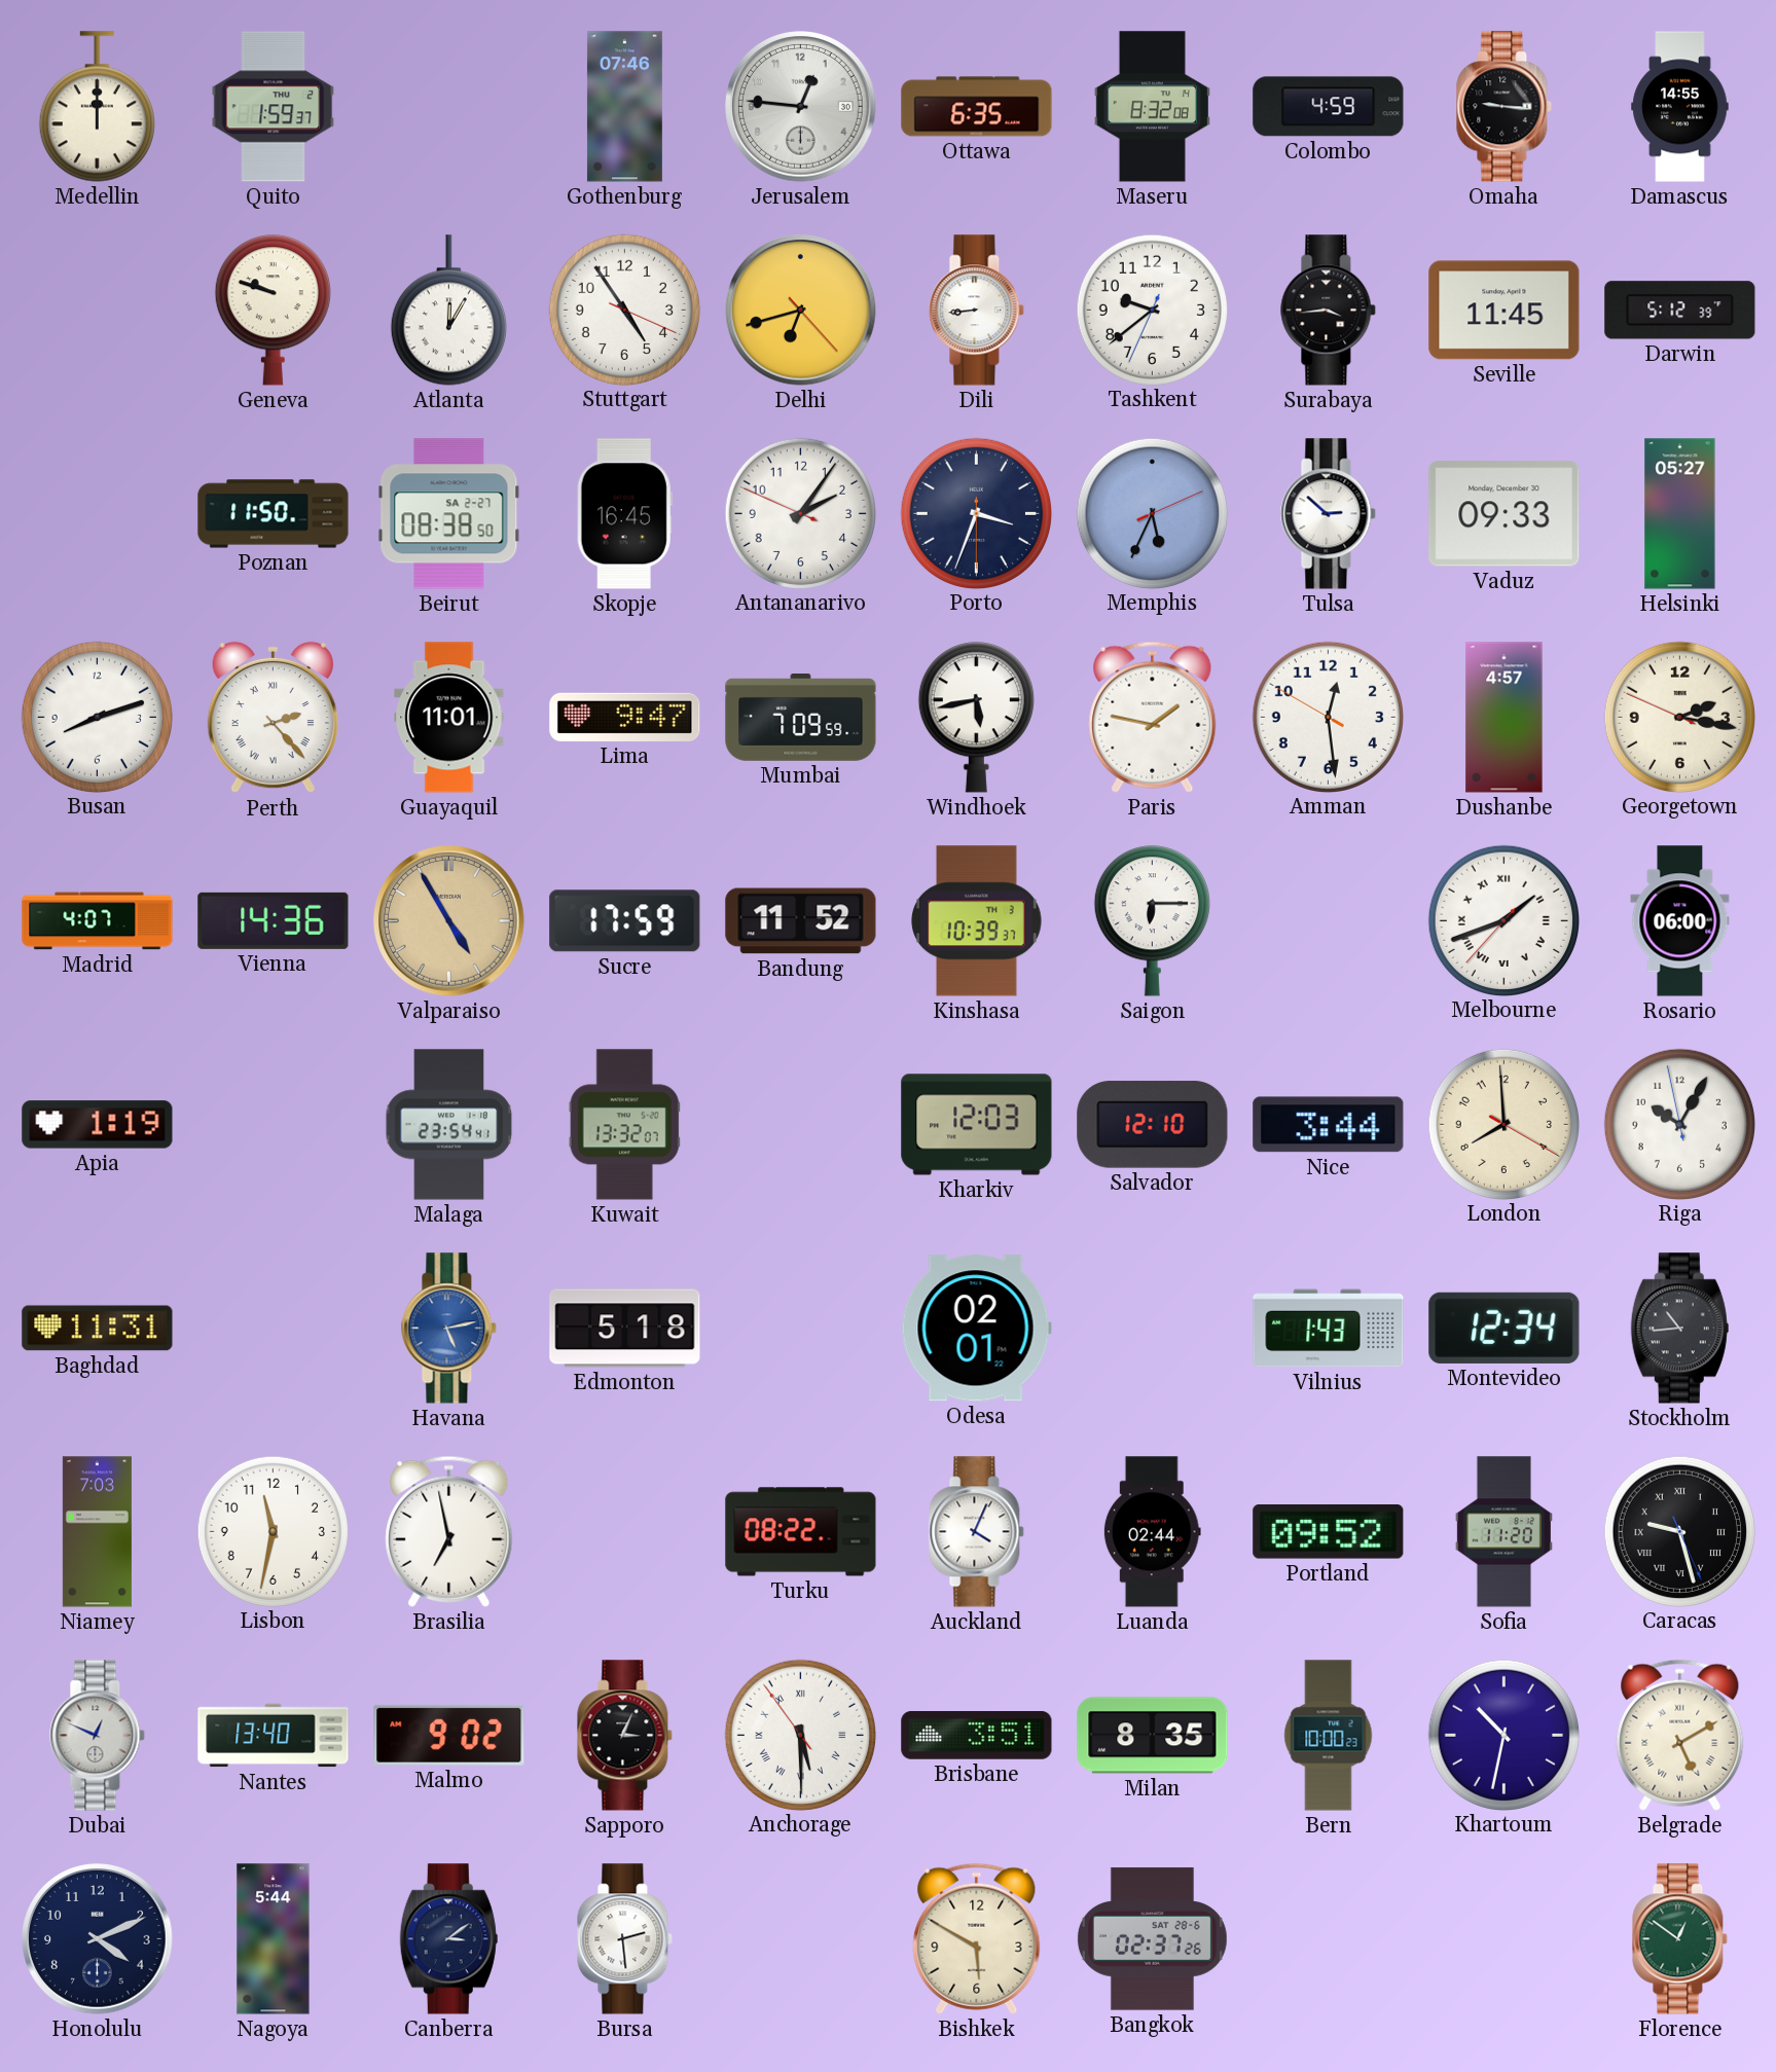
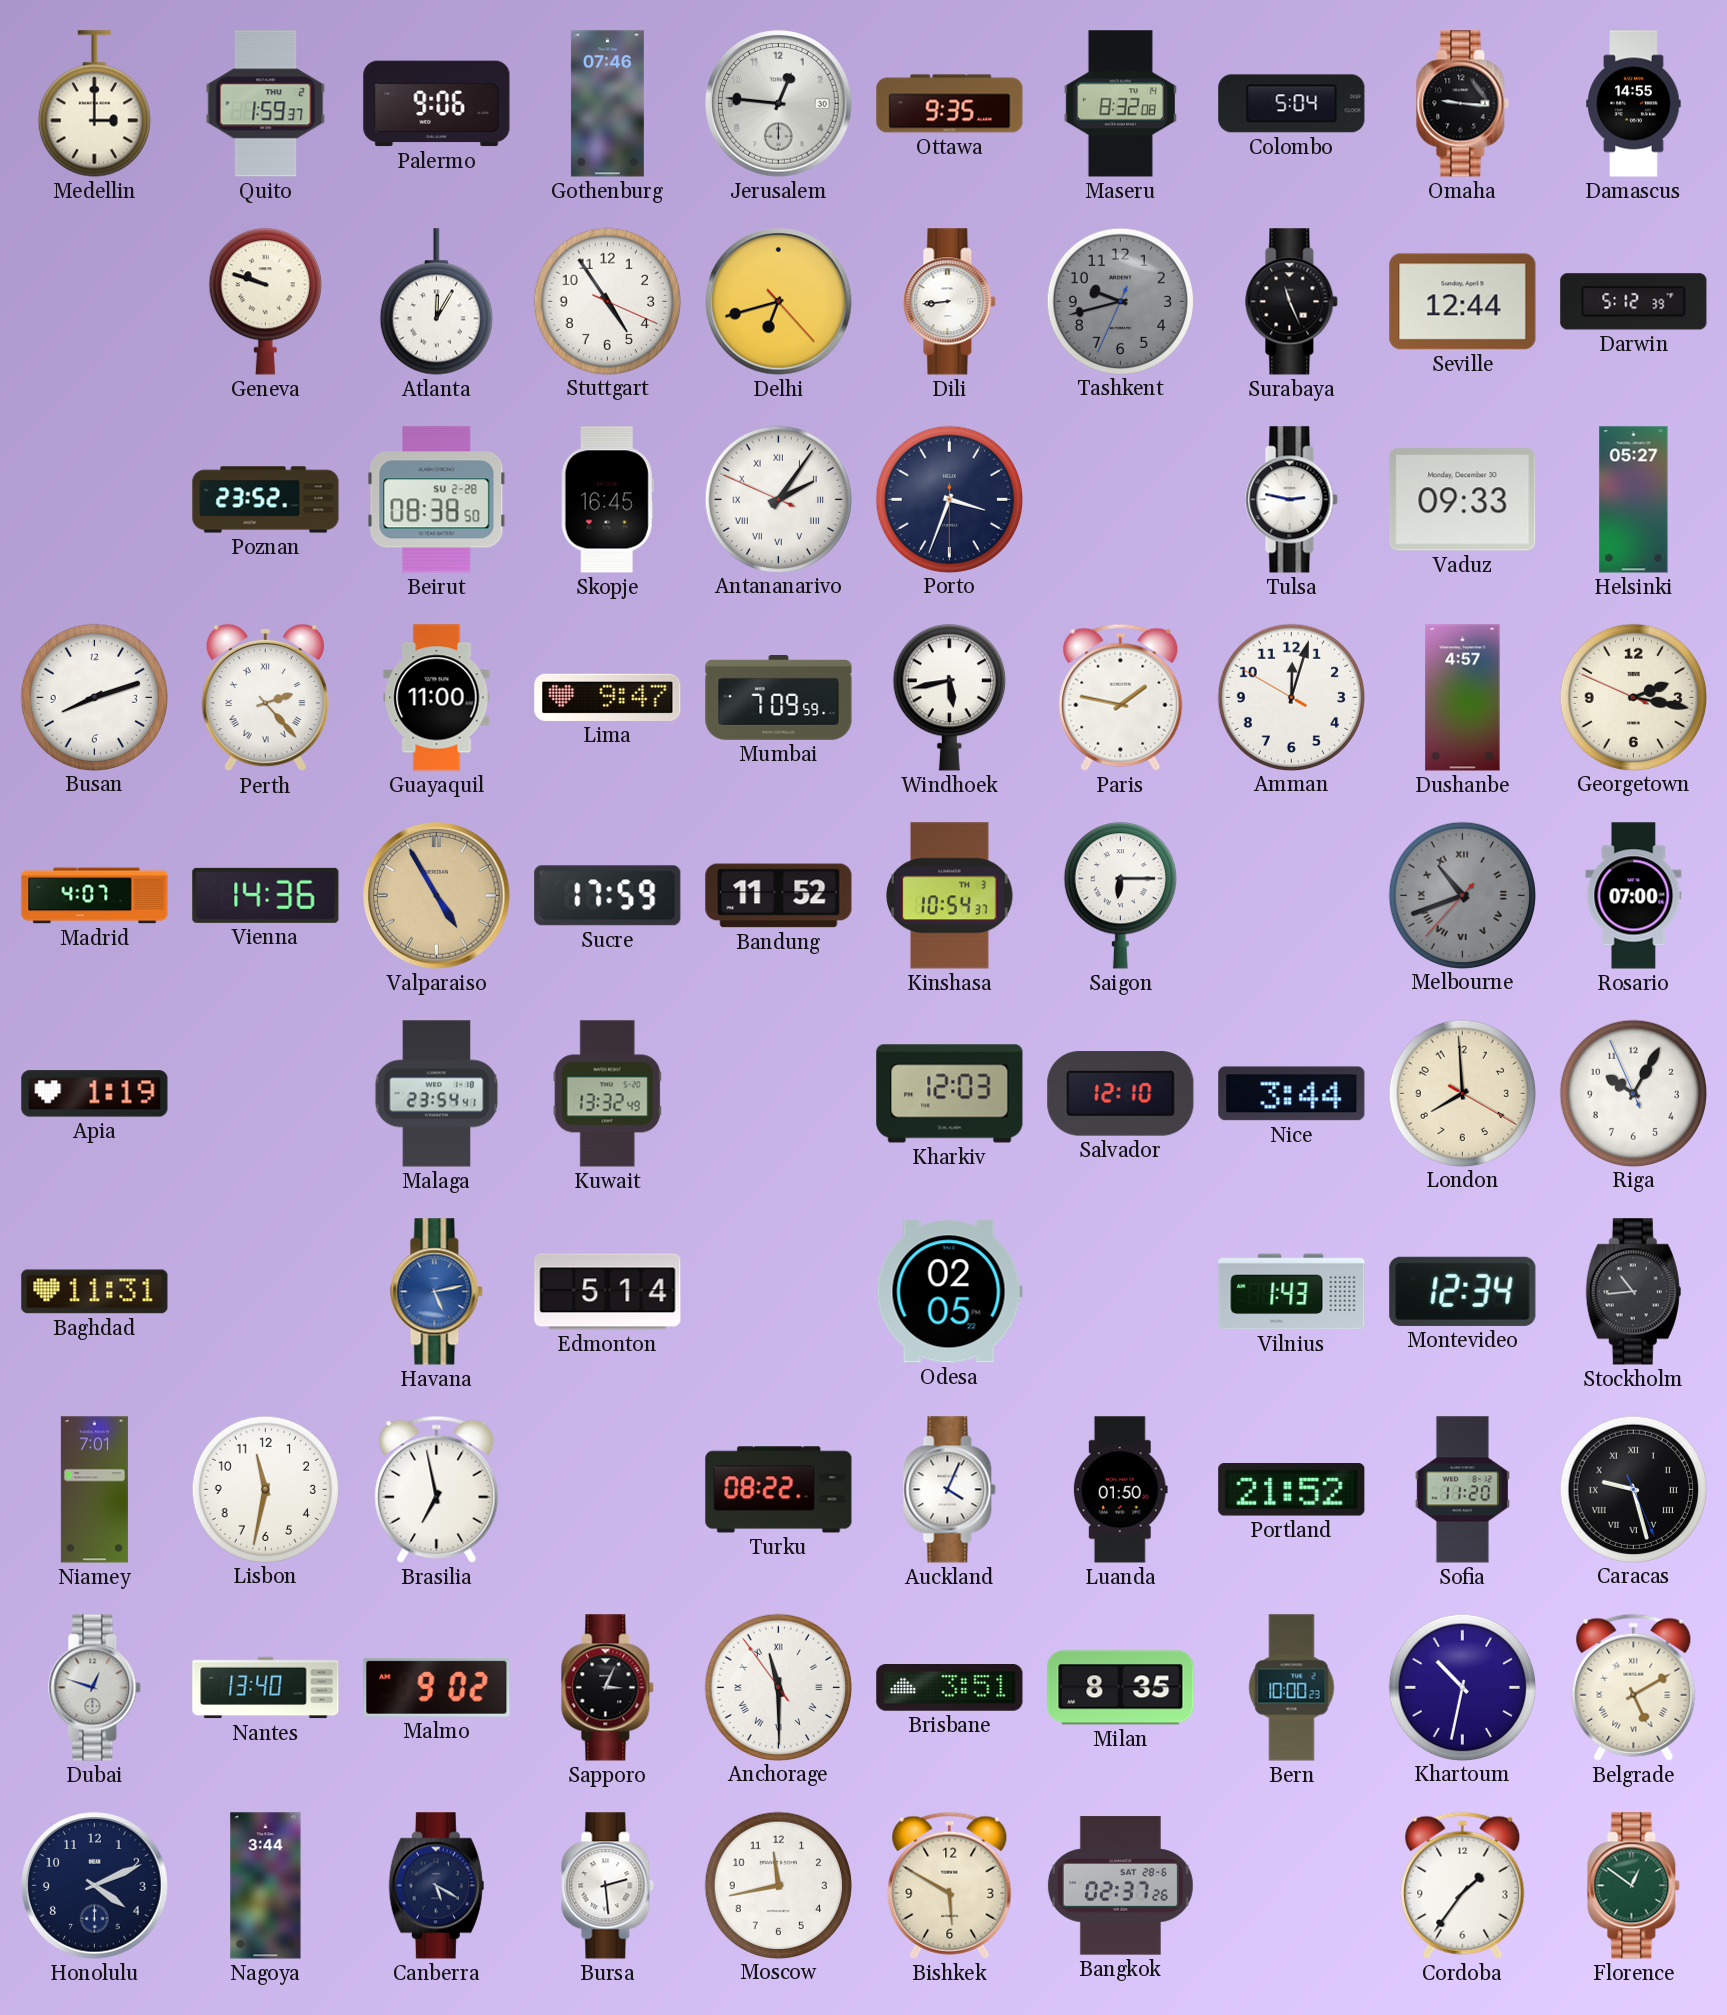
Medellin: 12:00 -> 3:00
Palermo: none -> 9:06
Ottawa: 6:35 -> 9:35
Colombo: 4:59 -> 5:04
Tashkent: 9:38 -> 9:42
Tashkent dial: white -> grey
Surabaya: 3:44 -> 11:26
Seville: 11:45 -> 12:44
Poznan: 11:50 -> 23:52
Beirut date: SA 2-27 -> SU 2-28
Antananarivo numerals: Arabic -> Roman
Memphis: 5:34 -> none
Tulsa: 2:52 -> 2:47
Guayaquil: 11:01 -> 11:00
Amman: 12:28 -> 12:02
Kinshasa: 10:39 -> 10:54
Melbourne: 1:41 -> 10:41
Melbourne dial: white -> grey
Rosario: 06:00 -> 07:00
Kuwait: 13:32:07 -> 13:32:49
Riga: 10:04:58 -> 10:04:56
Edmonton: 5:18 -> 5:14
Odesa: 02:01 -> 02:05
Niamey: 7:03 -> 7:01
Luanda: 02:44 -> 01:50
Portland: 09:52 -> 21:52
Dubai: 12:49 -> 12:48
Anchorage: 5:29 -> 11:29
Nagoya: 5:44 -> 3:44
Canberra: 3:09 -> 5:20
Moscow: none -> 11:43
Cordoba: none -> 1:36
